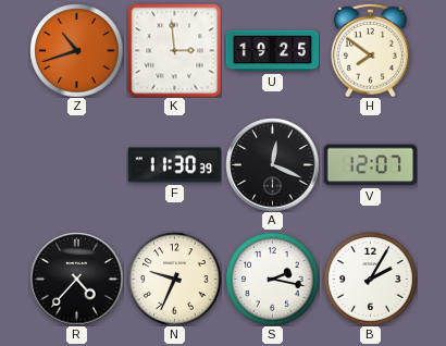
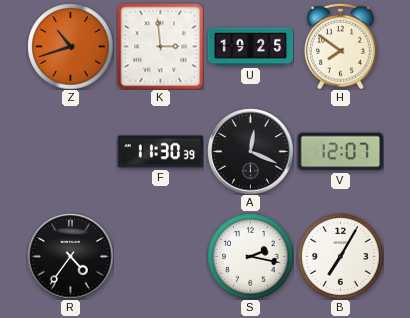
R: 4:37 -> 4:36
N: 9:34 -> none
B: 2:05 -> 7:05
